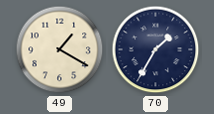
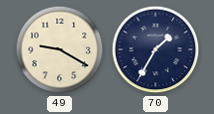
49: 1:20 -> 9:20
